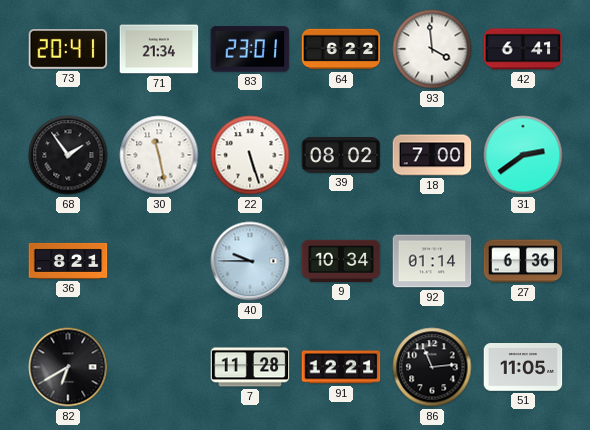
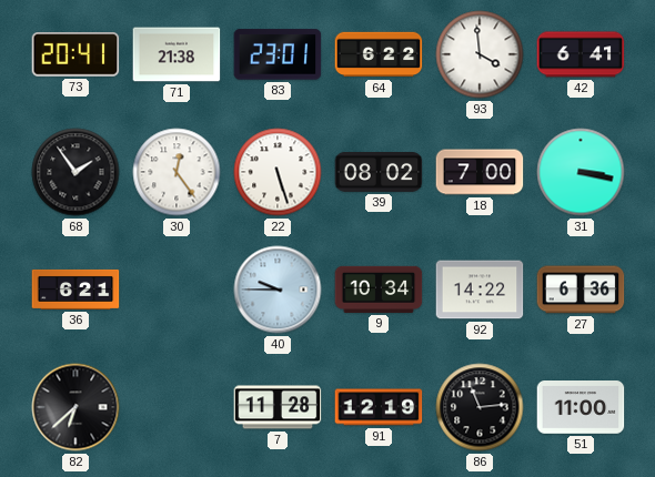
71: 21:34 -> 21:38
30: 11:28 -> 12:24
31: 2:39 -> 3:17
36: 8:21 -> 6:21
92: 01:14 -> 14:22
82: 6:40 -> 6:38
91: 12:21 -> 12:19
51: 11:05 -> 11:00
